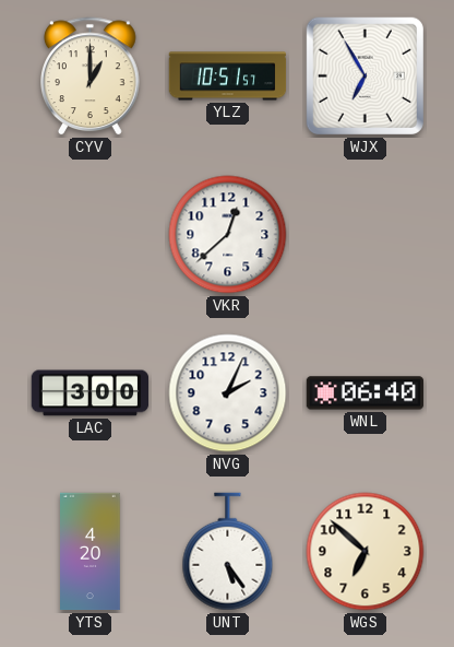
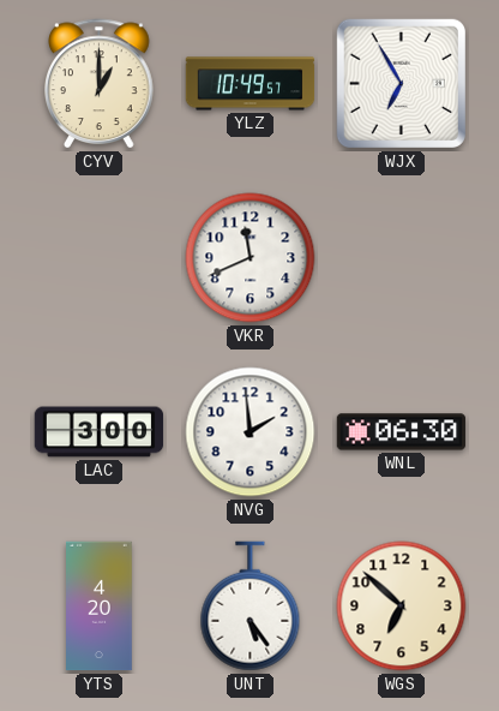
YLZ: 10:51 -> 10:49
VKR: 12:38 -> 11:41
NVG: 2:04 -> 1:59
WNL: 06:40 -> 06:30
